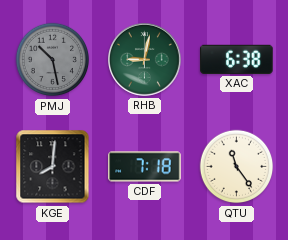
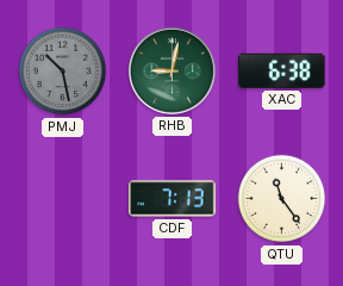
KGE: 8:01 -> none
CDF: 7:18 -> 7:13
